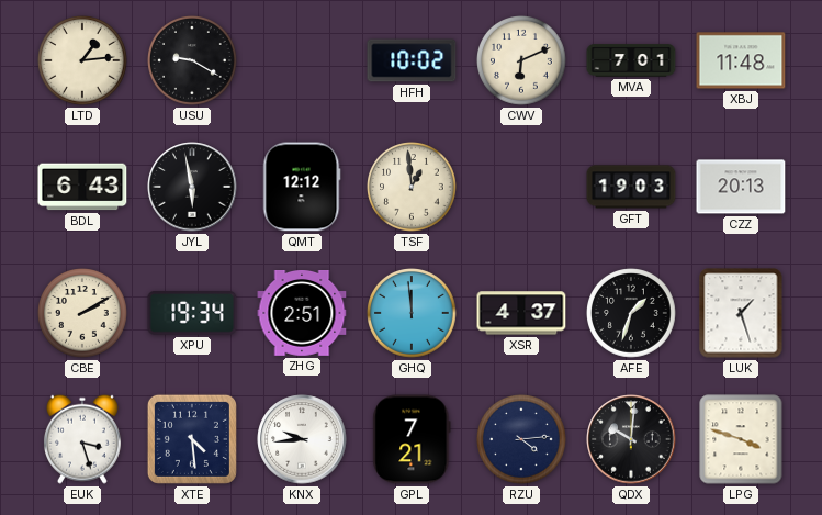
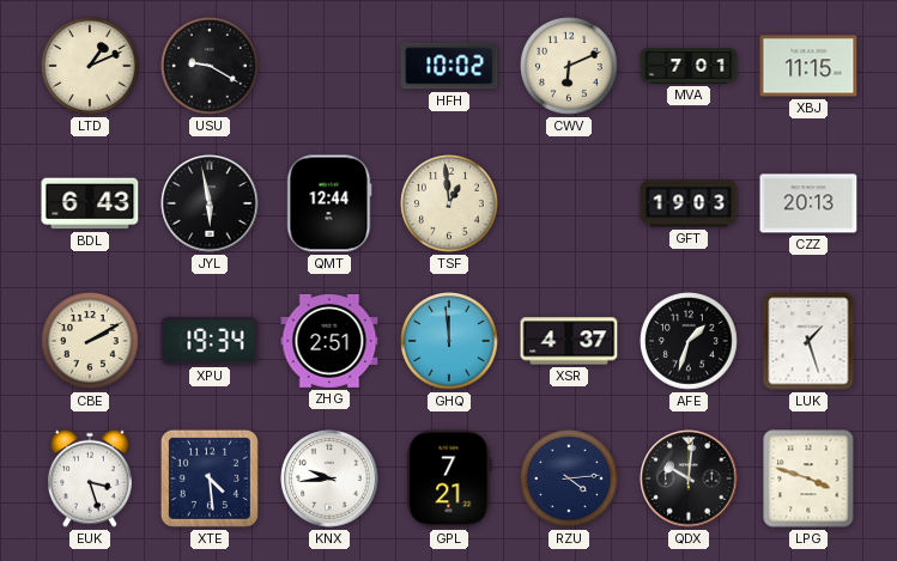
LTD: 1:14 -> 1:11
XBJ: 11:48 -> 11:15
QMT: 12:12 -> 12:44
